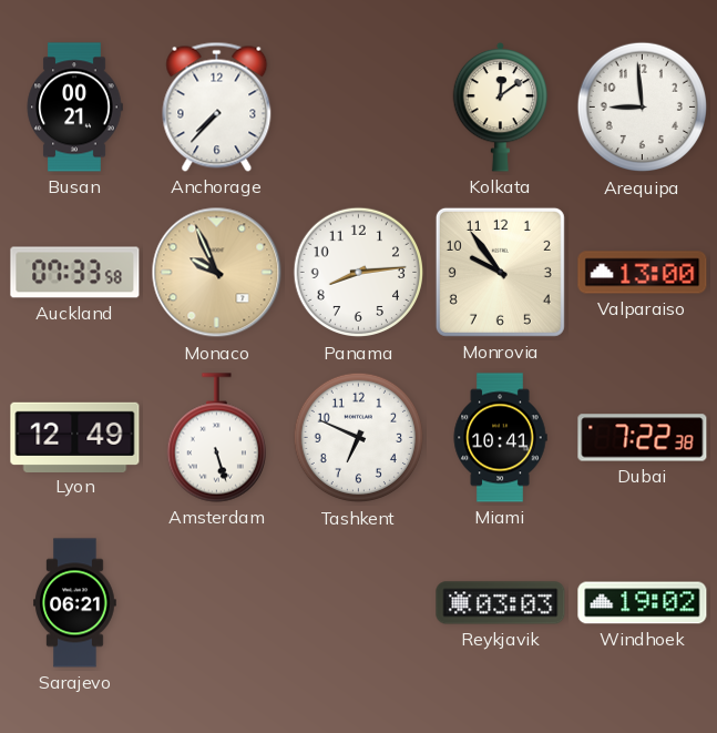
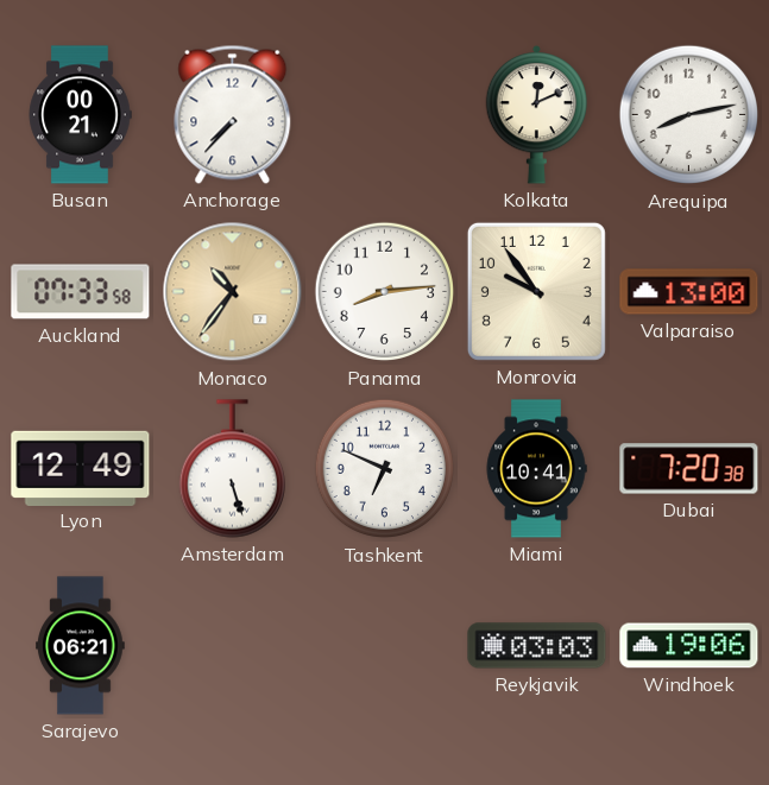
Kolkata: 12:09 -> 12:11
Arequipa: 8:59 -> 8:13
Monaco: 9:56 -> 10:36
Dubai: 7:22 -> 7:20
Windhoek: 19:02 -> 19:06
